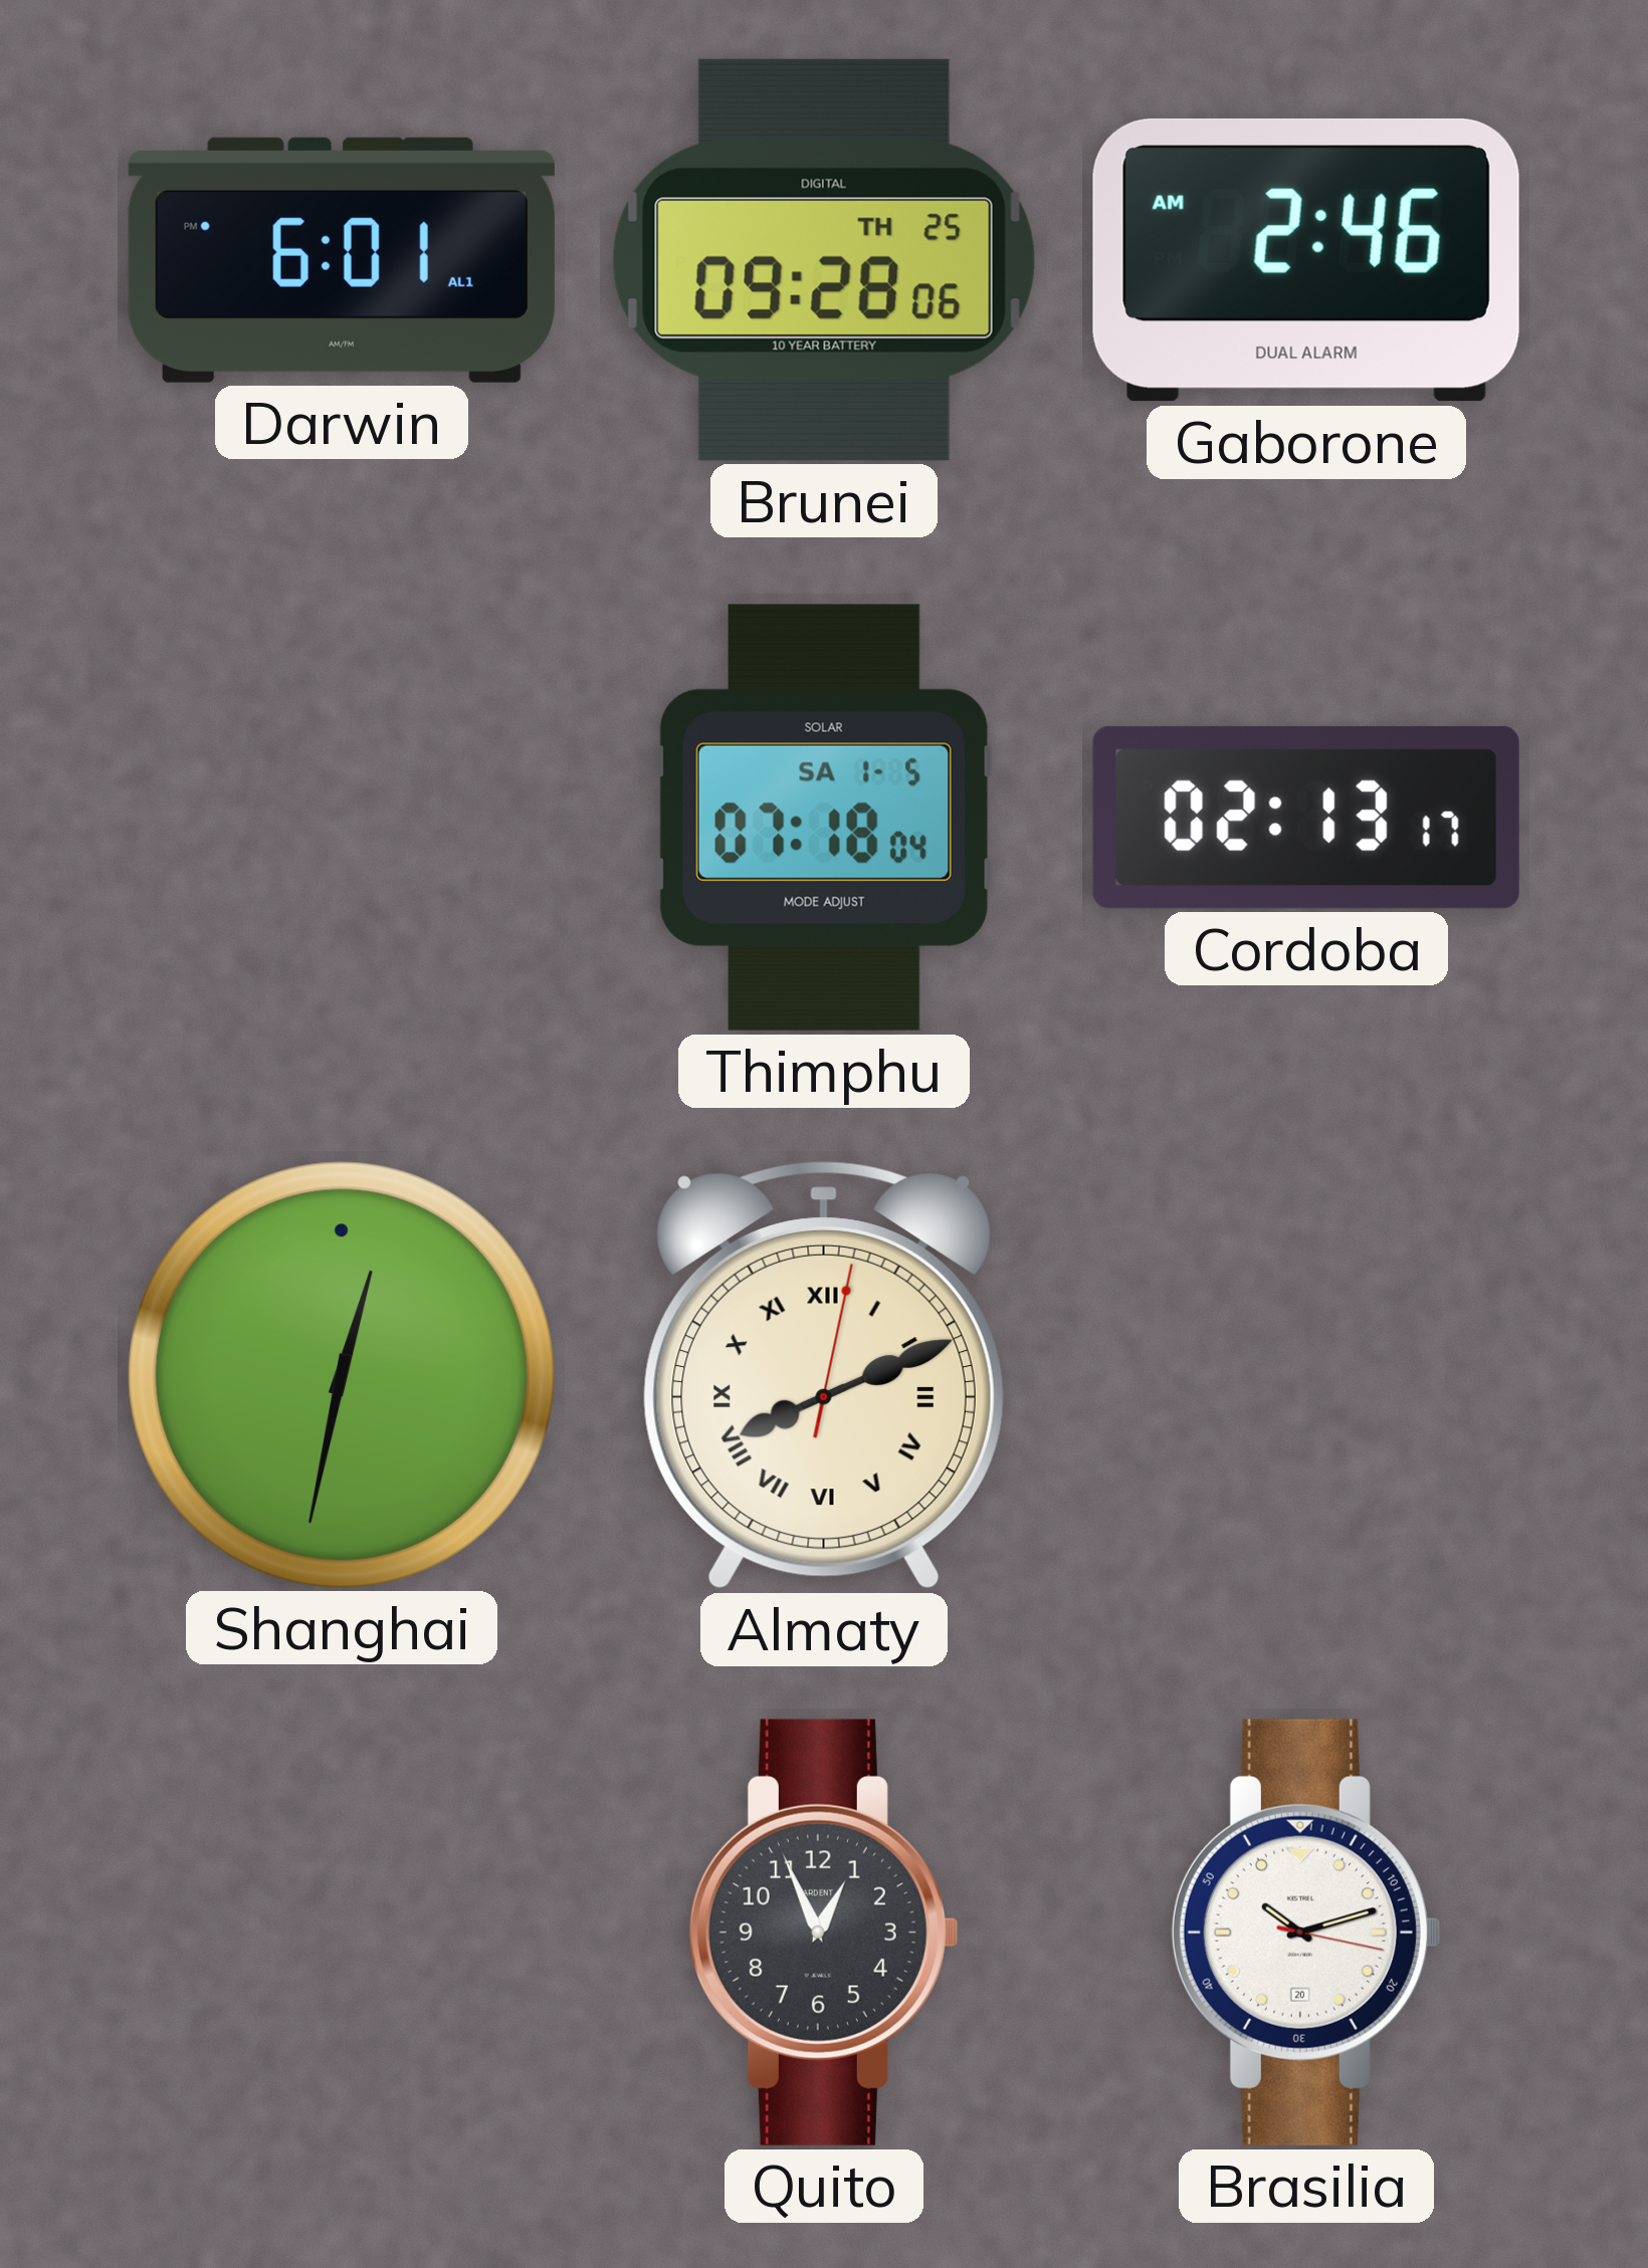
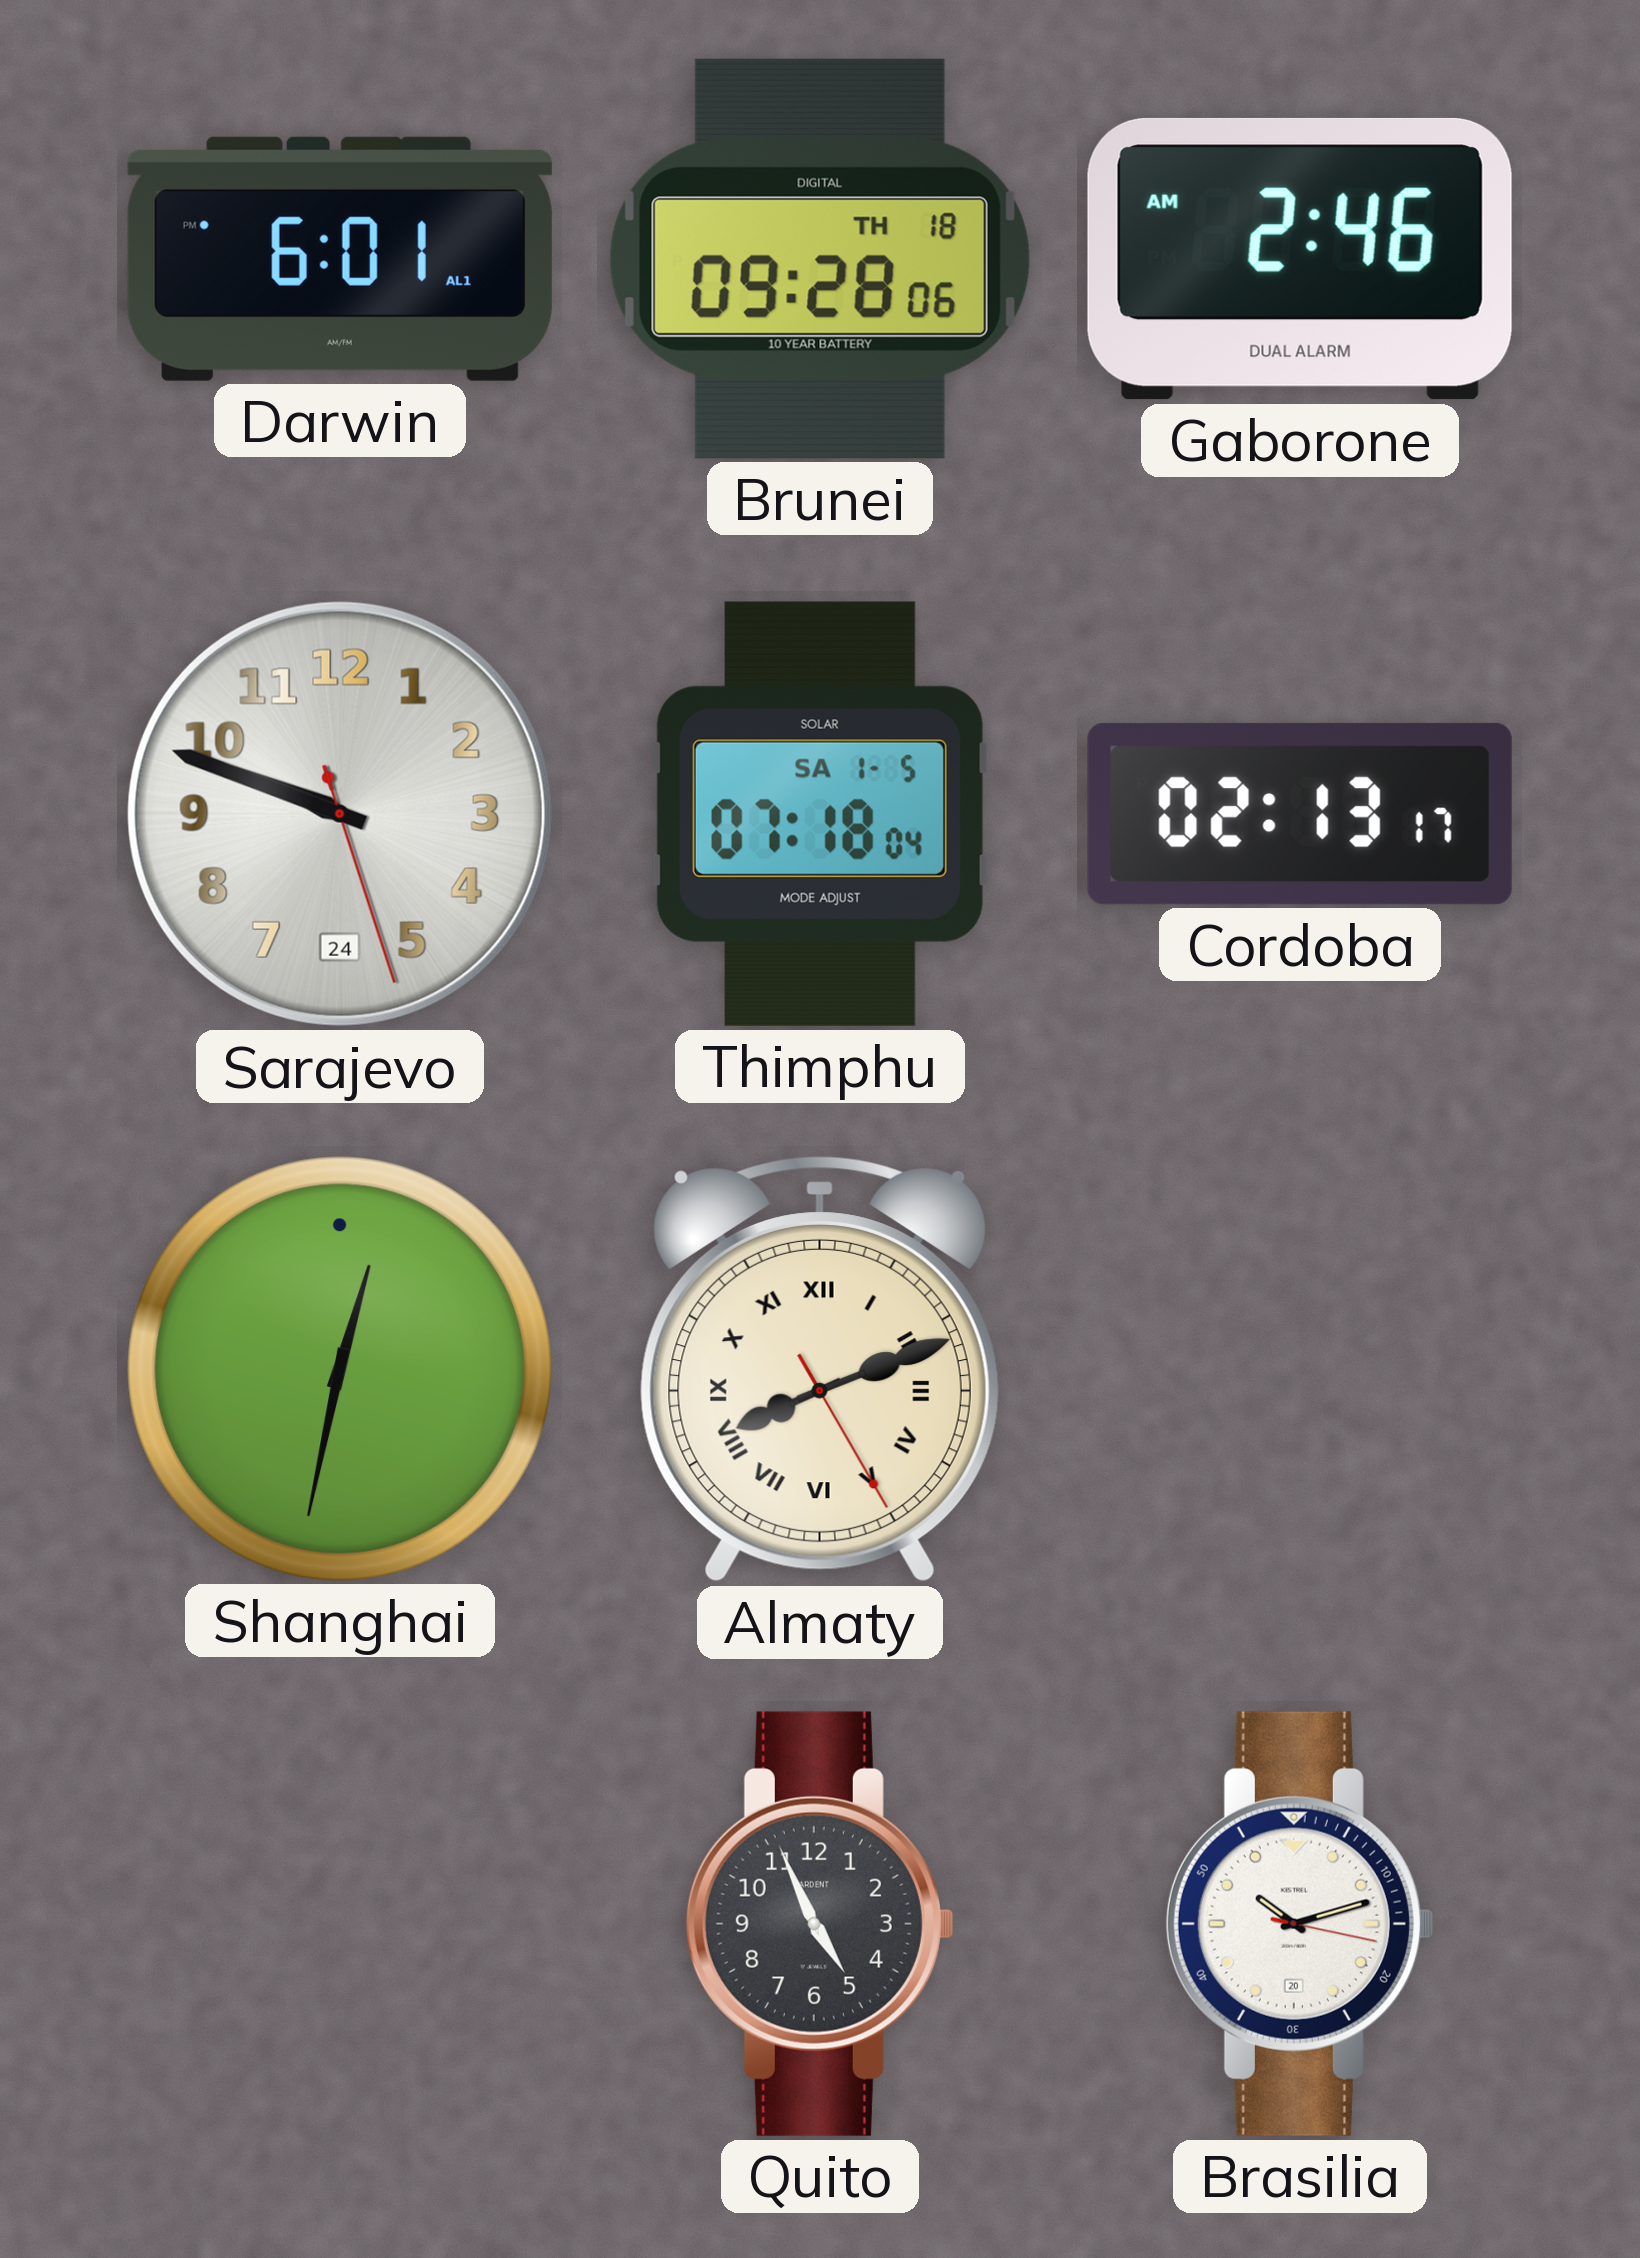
Brunei date: TH 25 -> TH 18
Sarajevo: none -> 9:48
Almaty: 8:11:02 -> 8:11:25
Quito: 12:56 -> 4:56
